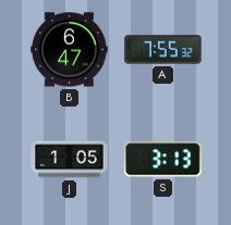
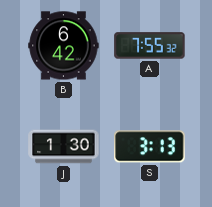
B: 6:47 -> 6:42
J: 1:05 -> 1:30
